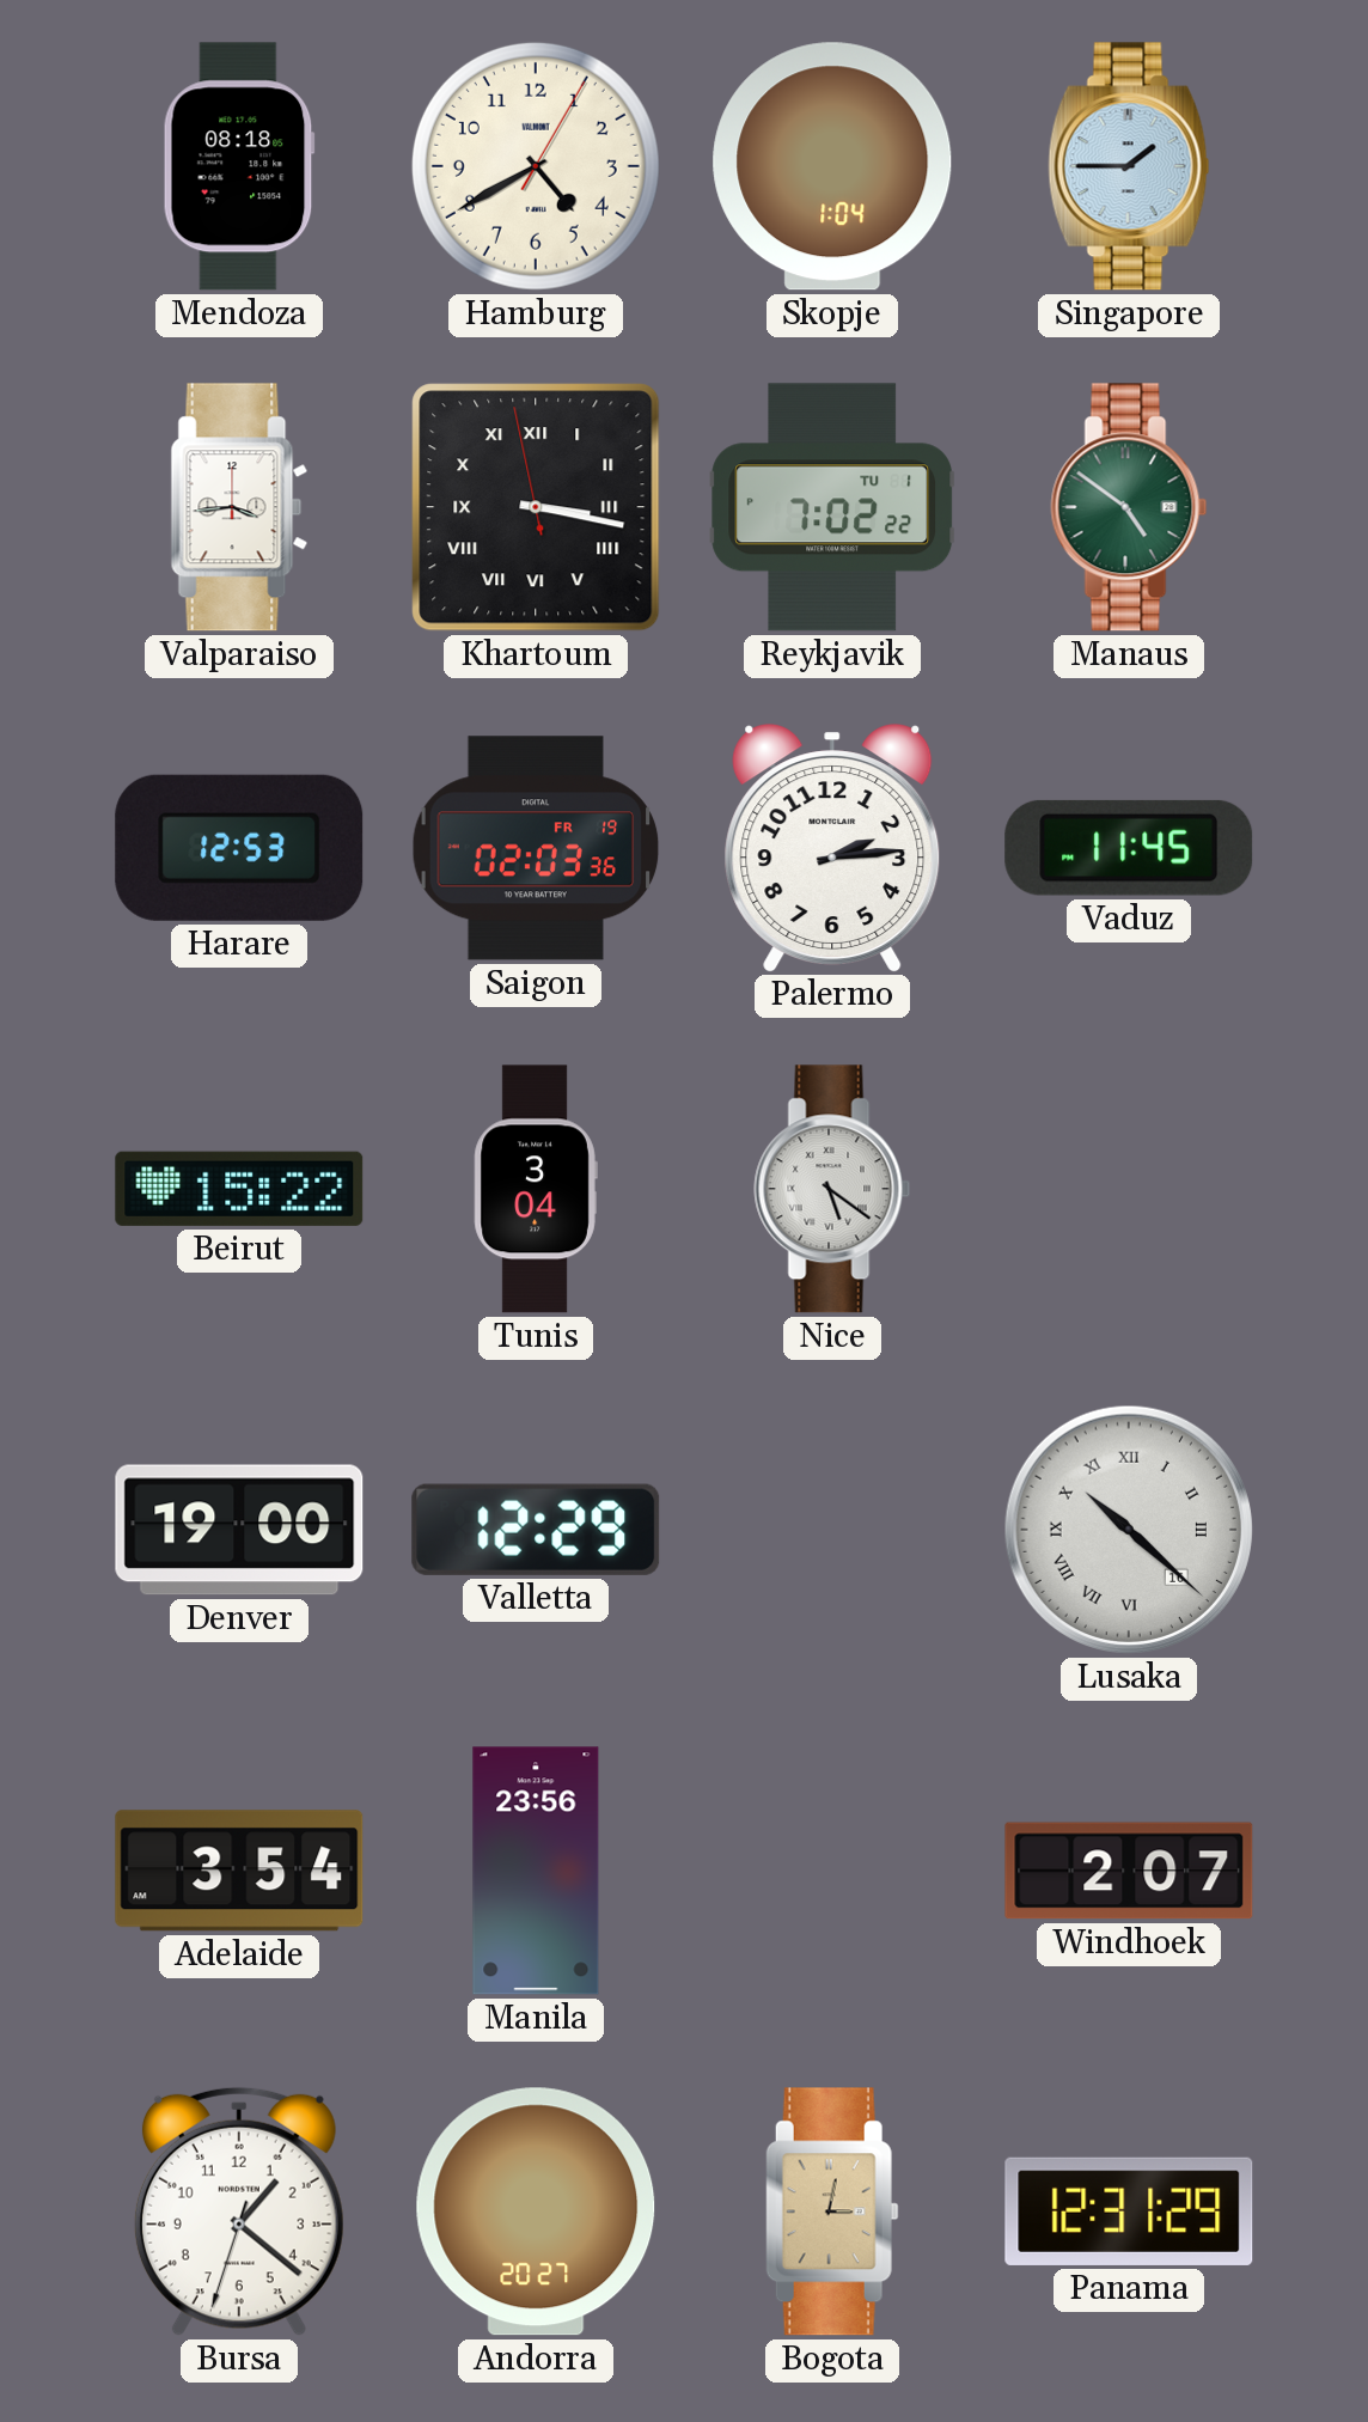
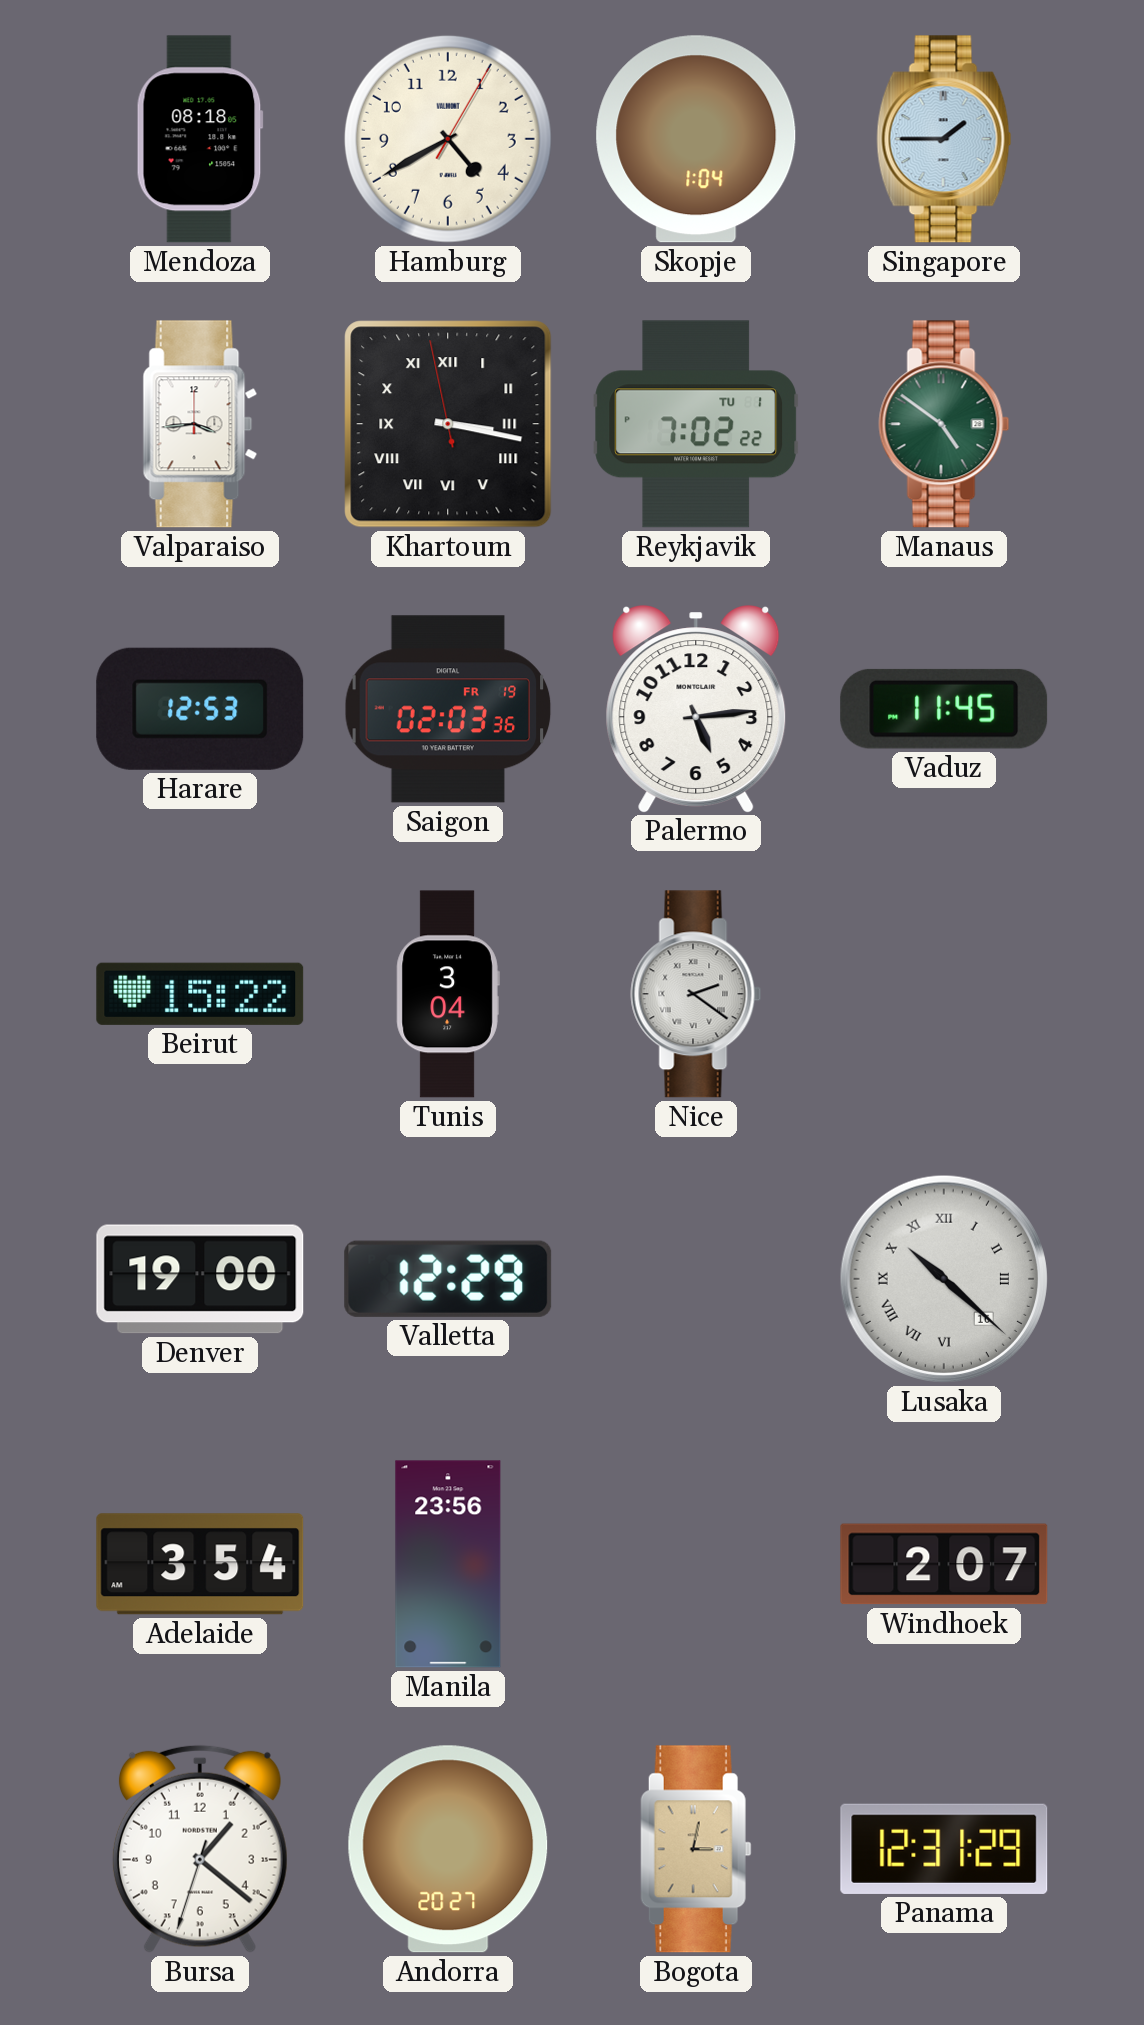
Palermo: 2:14 -> 5:14
Nice: 5:21 -> 2:21
